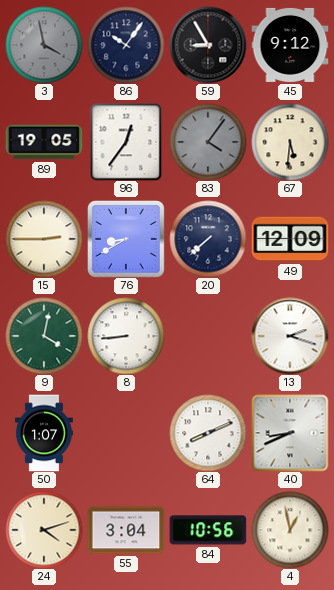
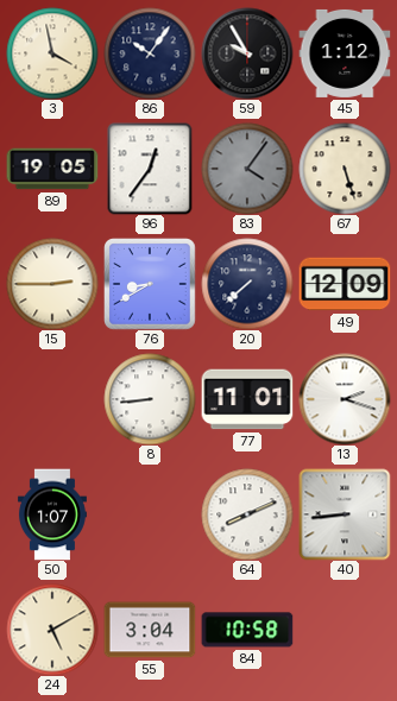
3 dial: grey -> cream
59: 8:55 -> 9:55
45: 9:12 -> 1:12
67: 5:31 -> 5:27
9: 4:02 -> none
77: none -> 11:01
40: 8:41 -> 8:44
24: 4:12 -> 5:10
84: 10:56 -> 10:58
4: 12:58 -> none
